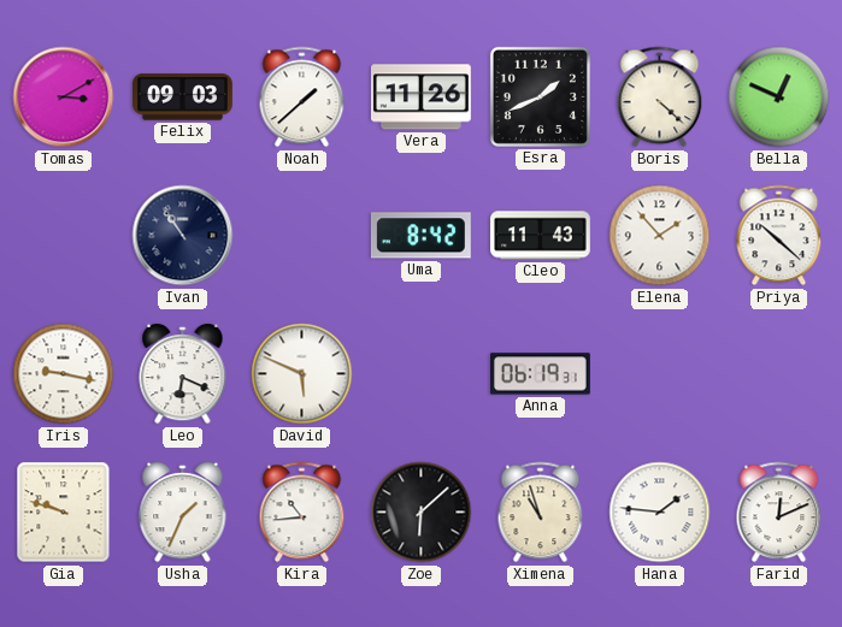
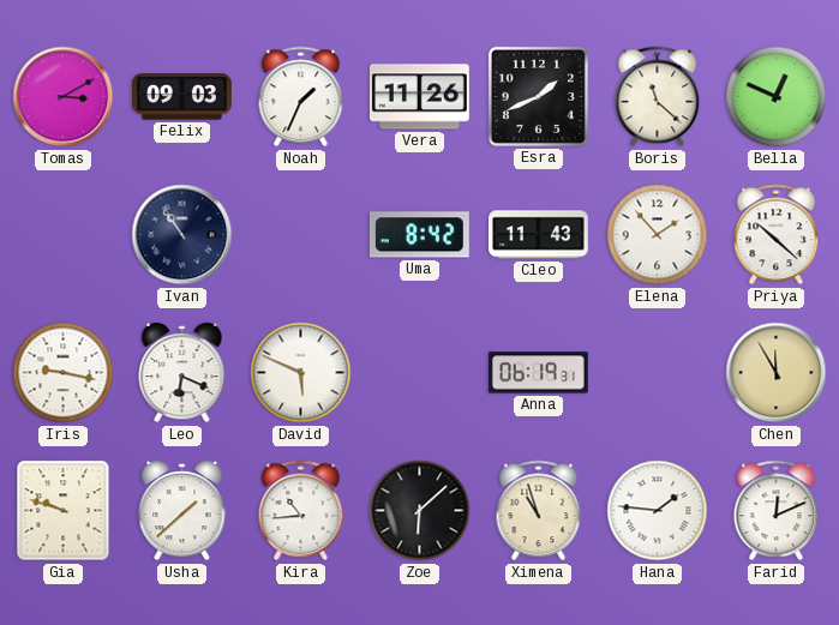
Noah: 1:38 -> 1:34
Boris: 4:22 -> 11:22
Chen: none -> 11:55
Usha: 1:34 -> 1:38
